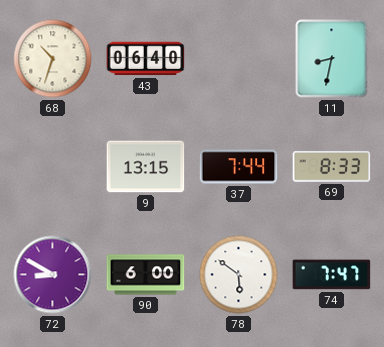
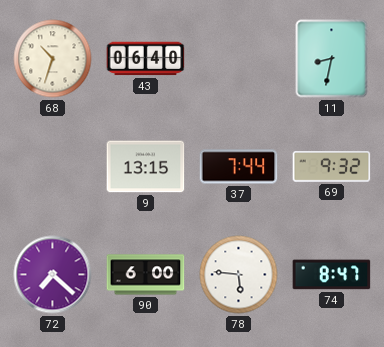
69: 8:33 -> 9:32
72: 8:50 -> 7:22
78: 5:51 -> 5:46
74: 7:47 -> 8:47
